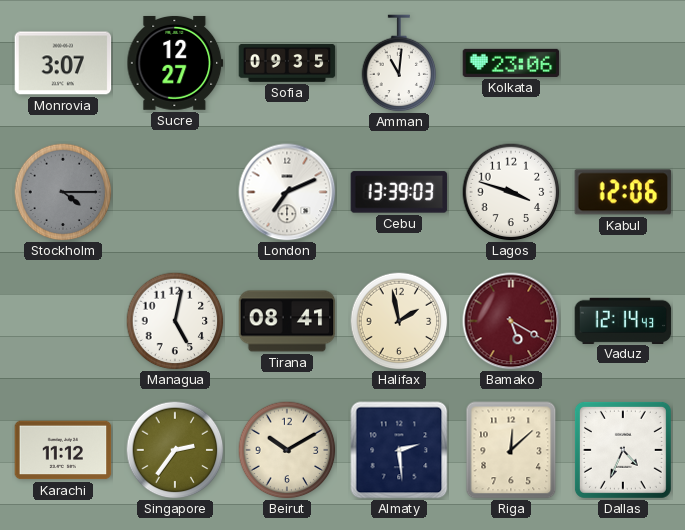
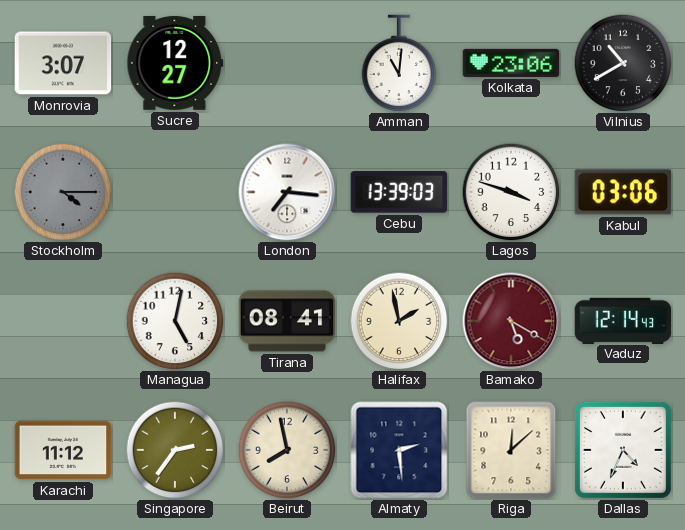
Sofia: 09:35 -> none
Vilnius: none -> 10:40
London: 7:11 -> 7:16
Kabul: 12:06 -> 03:06
Beirut: 10:10 -> 7:58
